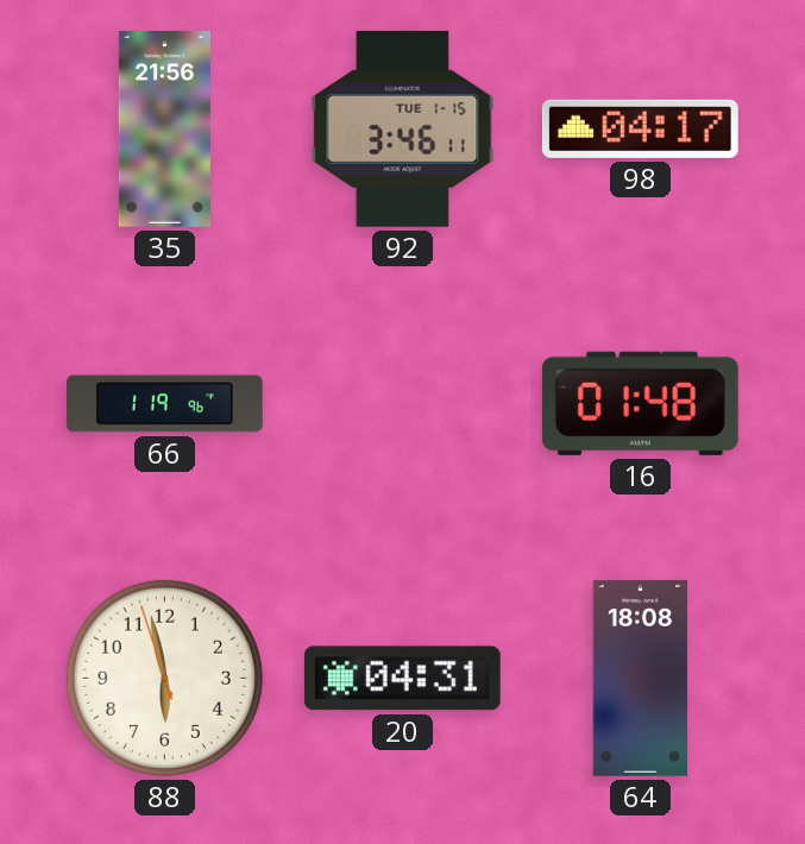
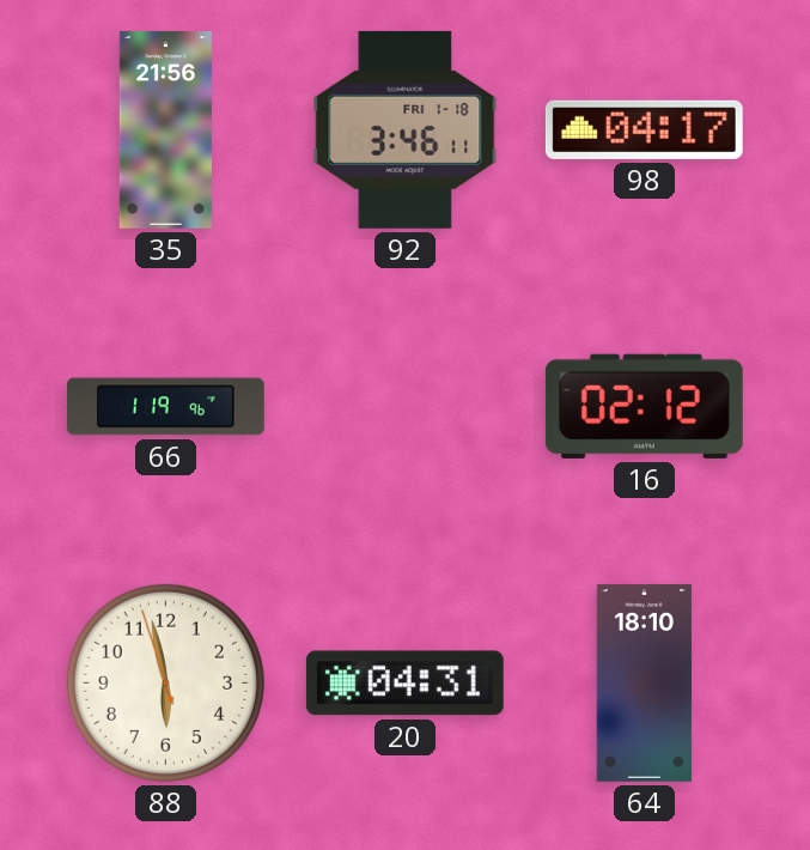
92 date: TUE 1-15 -> FRI 1-18
16: 01:48 -> 02:12
64: 18:08 -> 18:10
